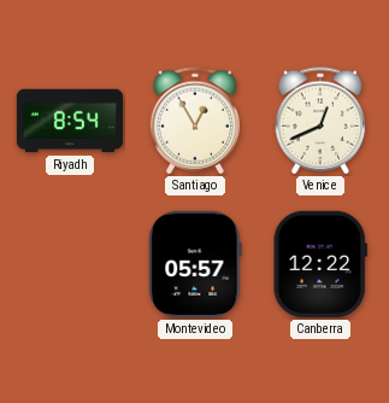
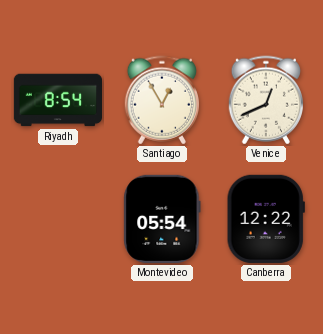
Montevideo: 05:57 -> 05:54
